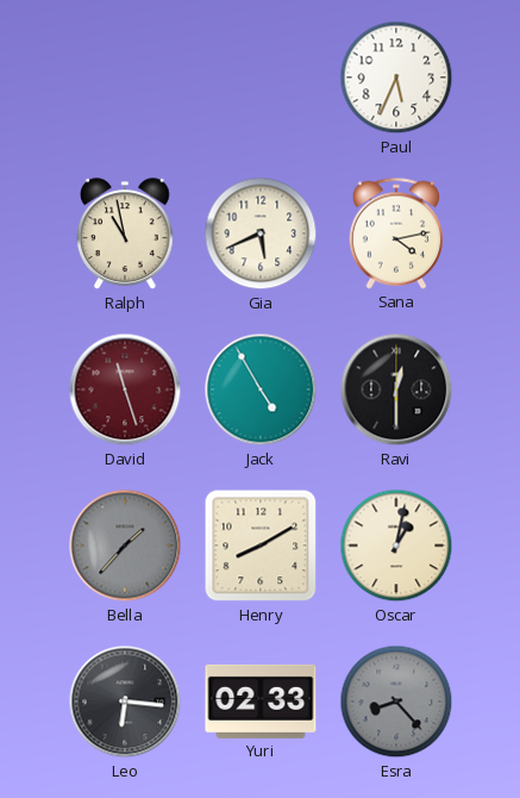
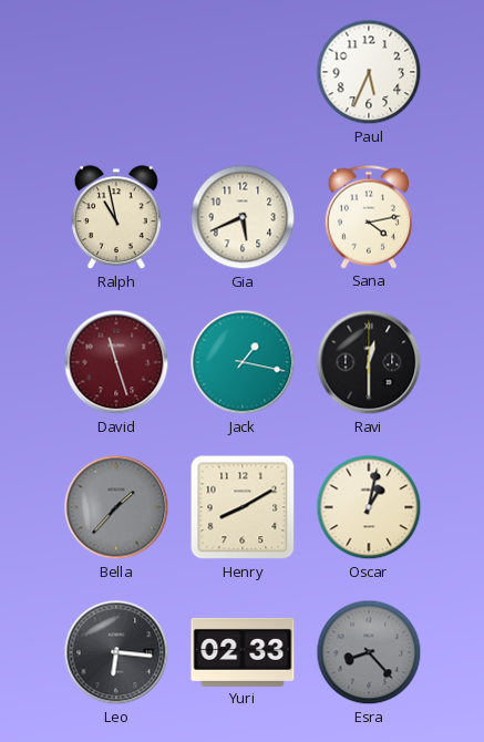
Jack: 4:55 -> 1:17
